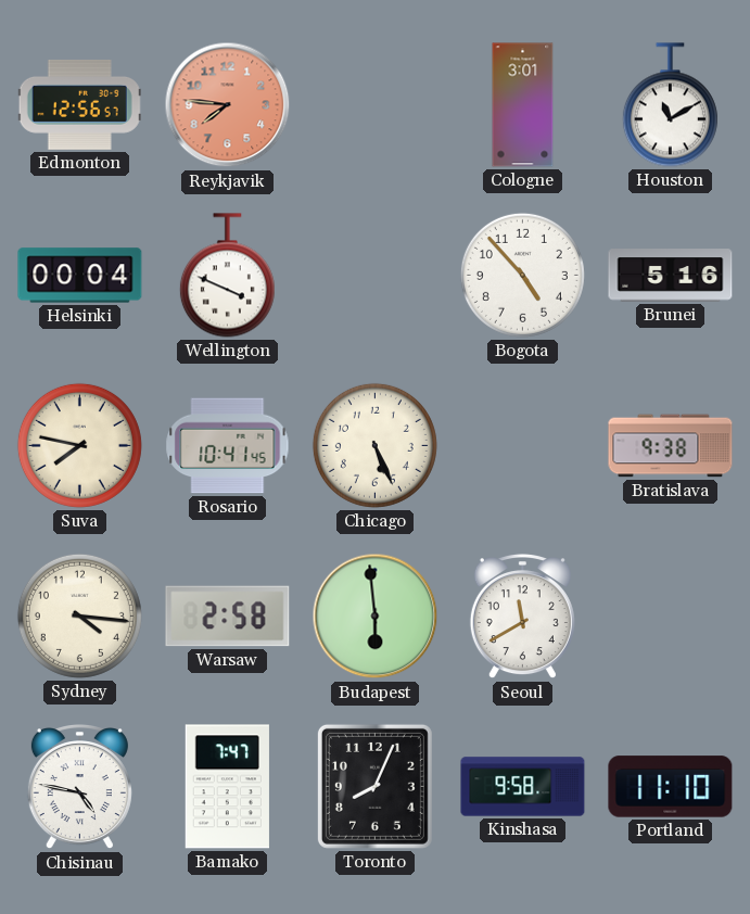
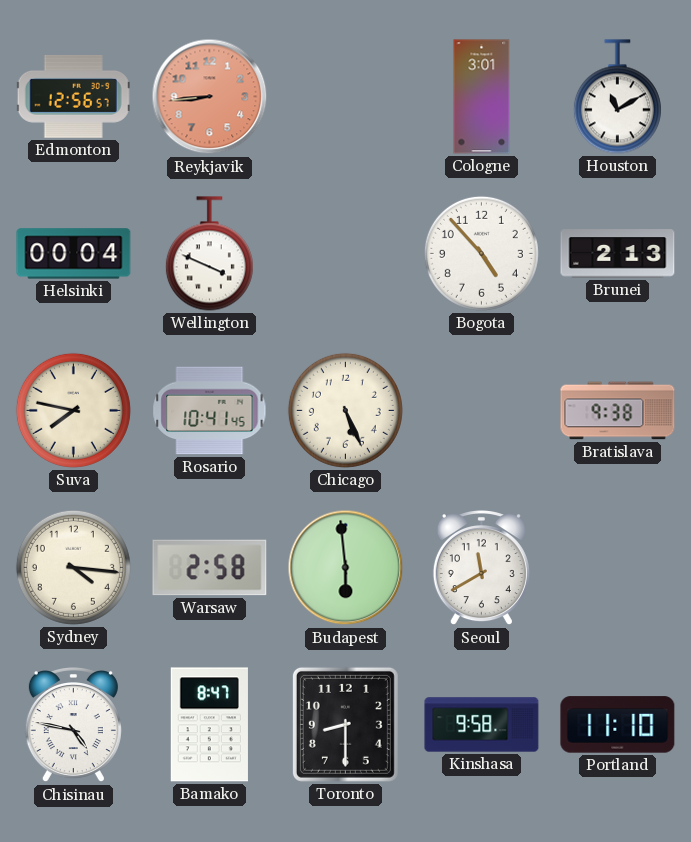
Reykjavik: 7:46 -> 8:44
Brunei: 5:16 -> 2:13
Bamako: 7:47 -> 8:47
Toronto: 8:04 -> 8:30
